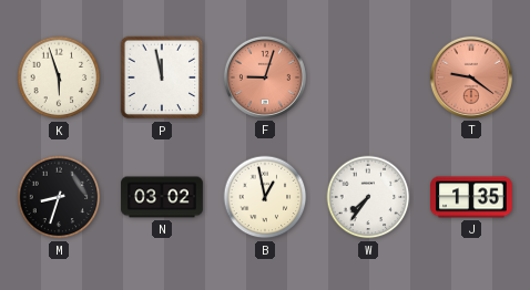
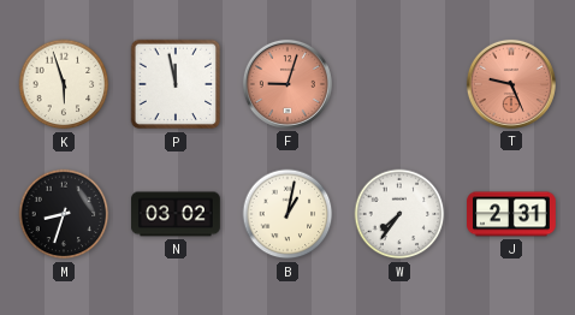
T: 9:21 -> 9:26
B: 12:58 -> 1:02
J: 1:35 -> 2:31
